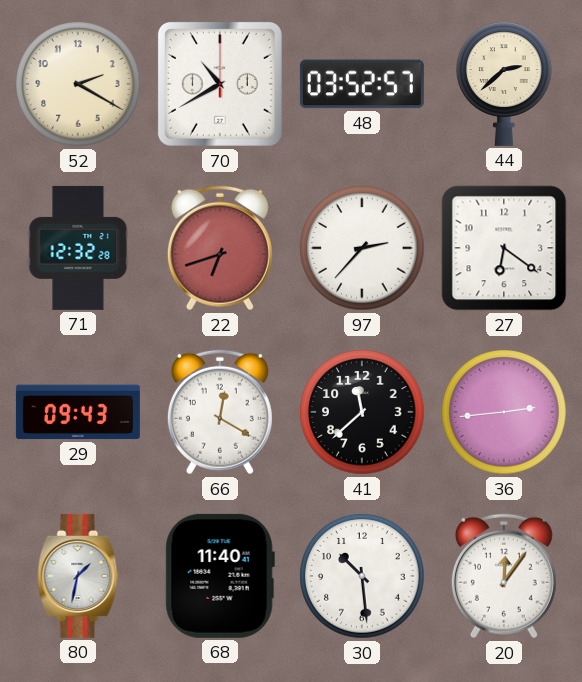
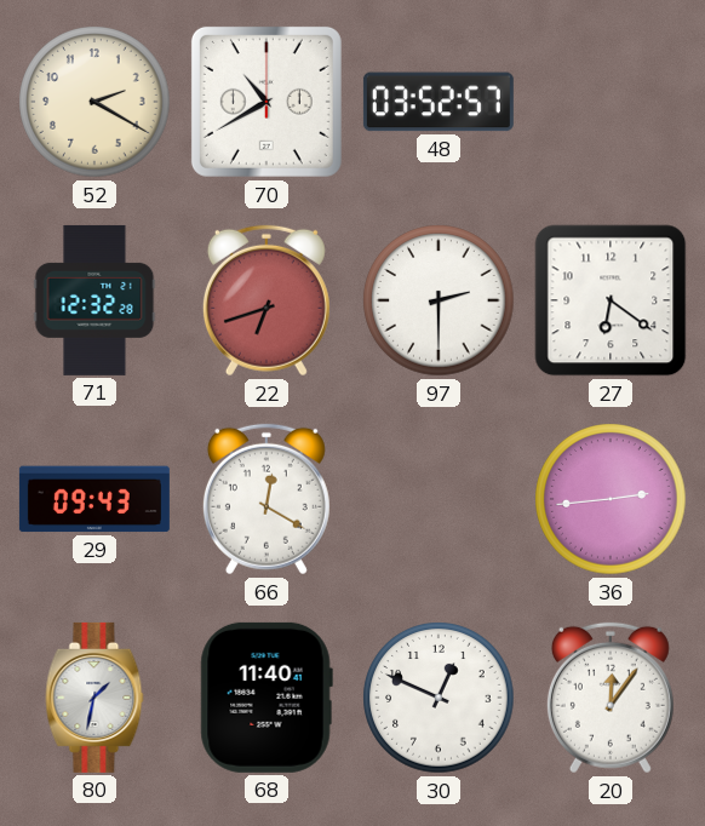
44: 2:38 -> none
97: 2:37 -> 2:30
41: 11:38 -> none
30: 10:29 -> 12:49
